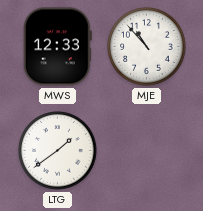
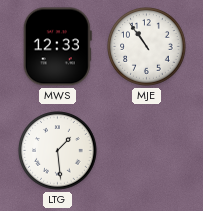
MJE: 10:53 -> 10:54
LTG: 1:39 -> 1:29
